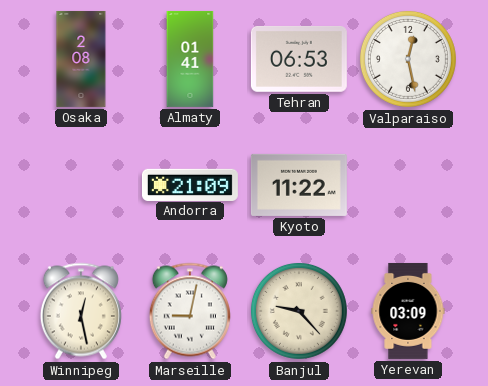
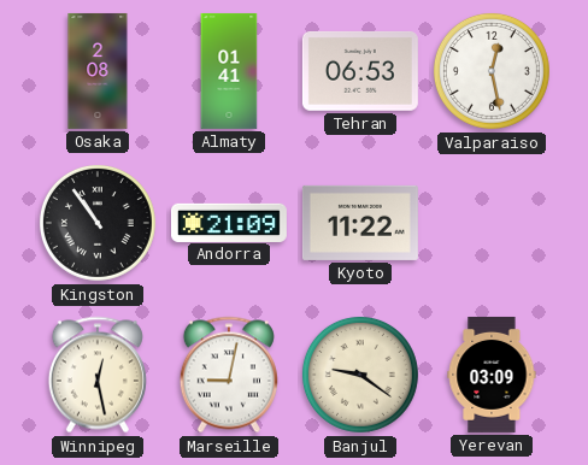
Kingston: none -> 10:54
Banjul: 9:23 -> 9:21
